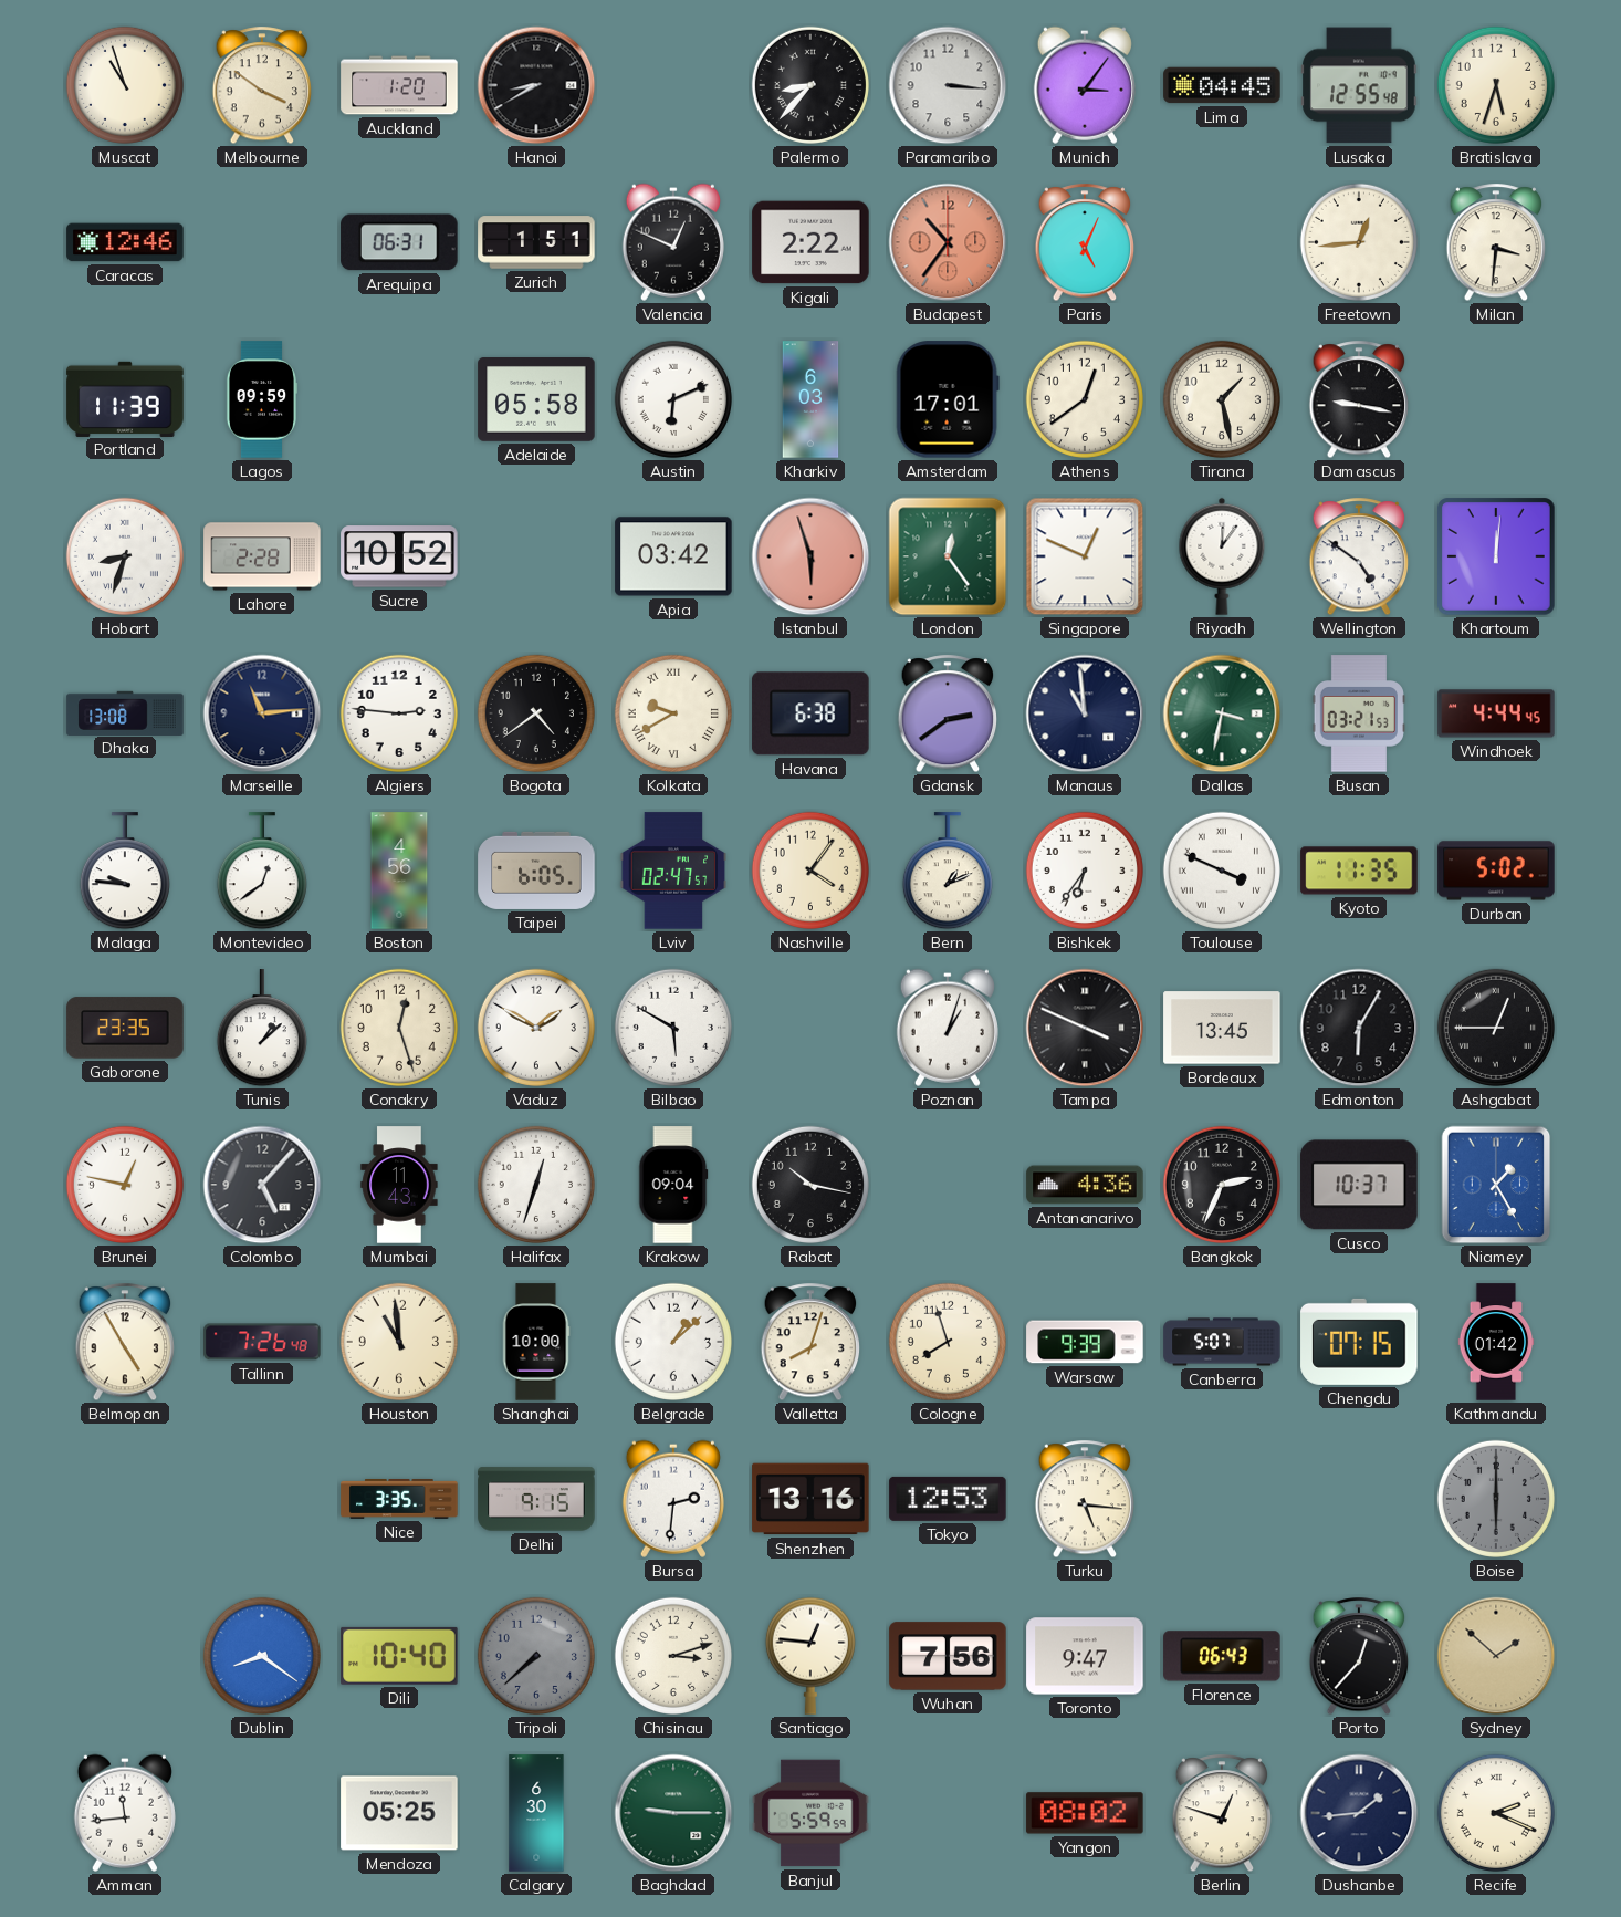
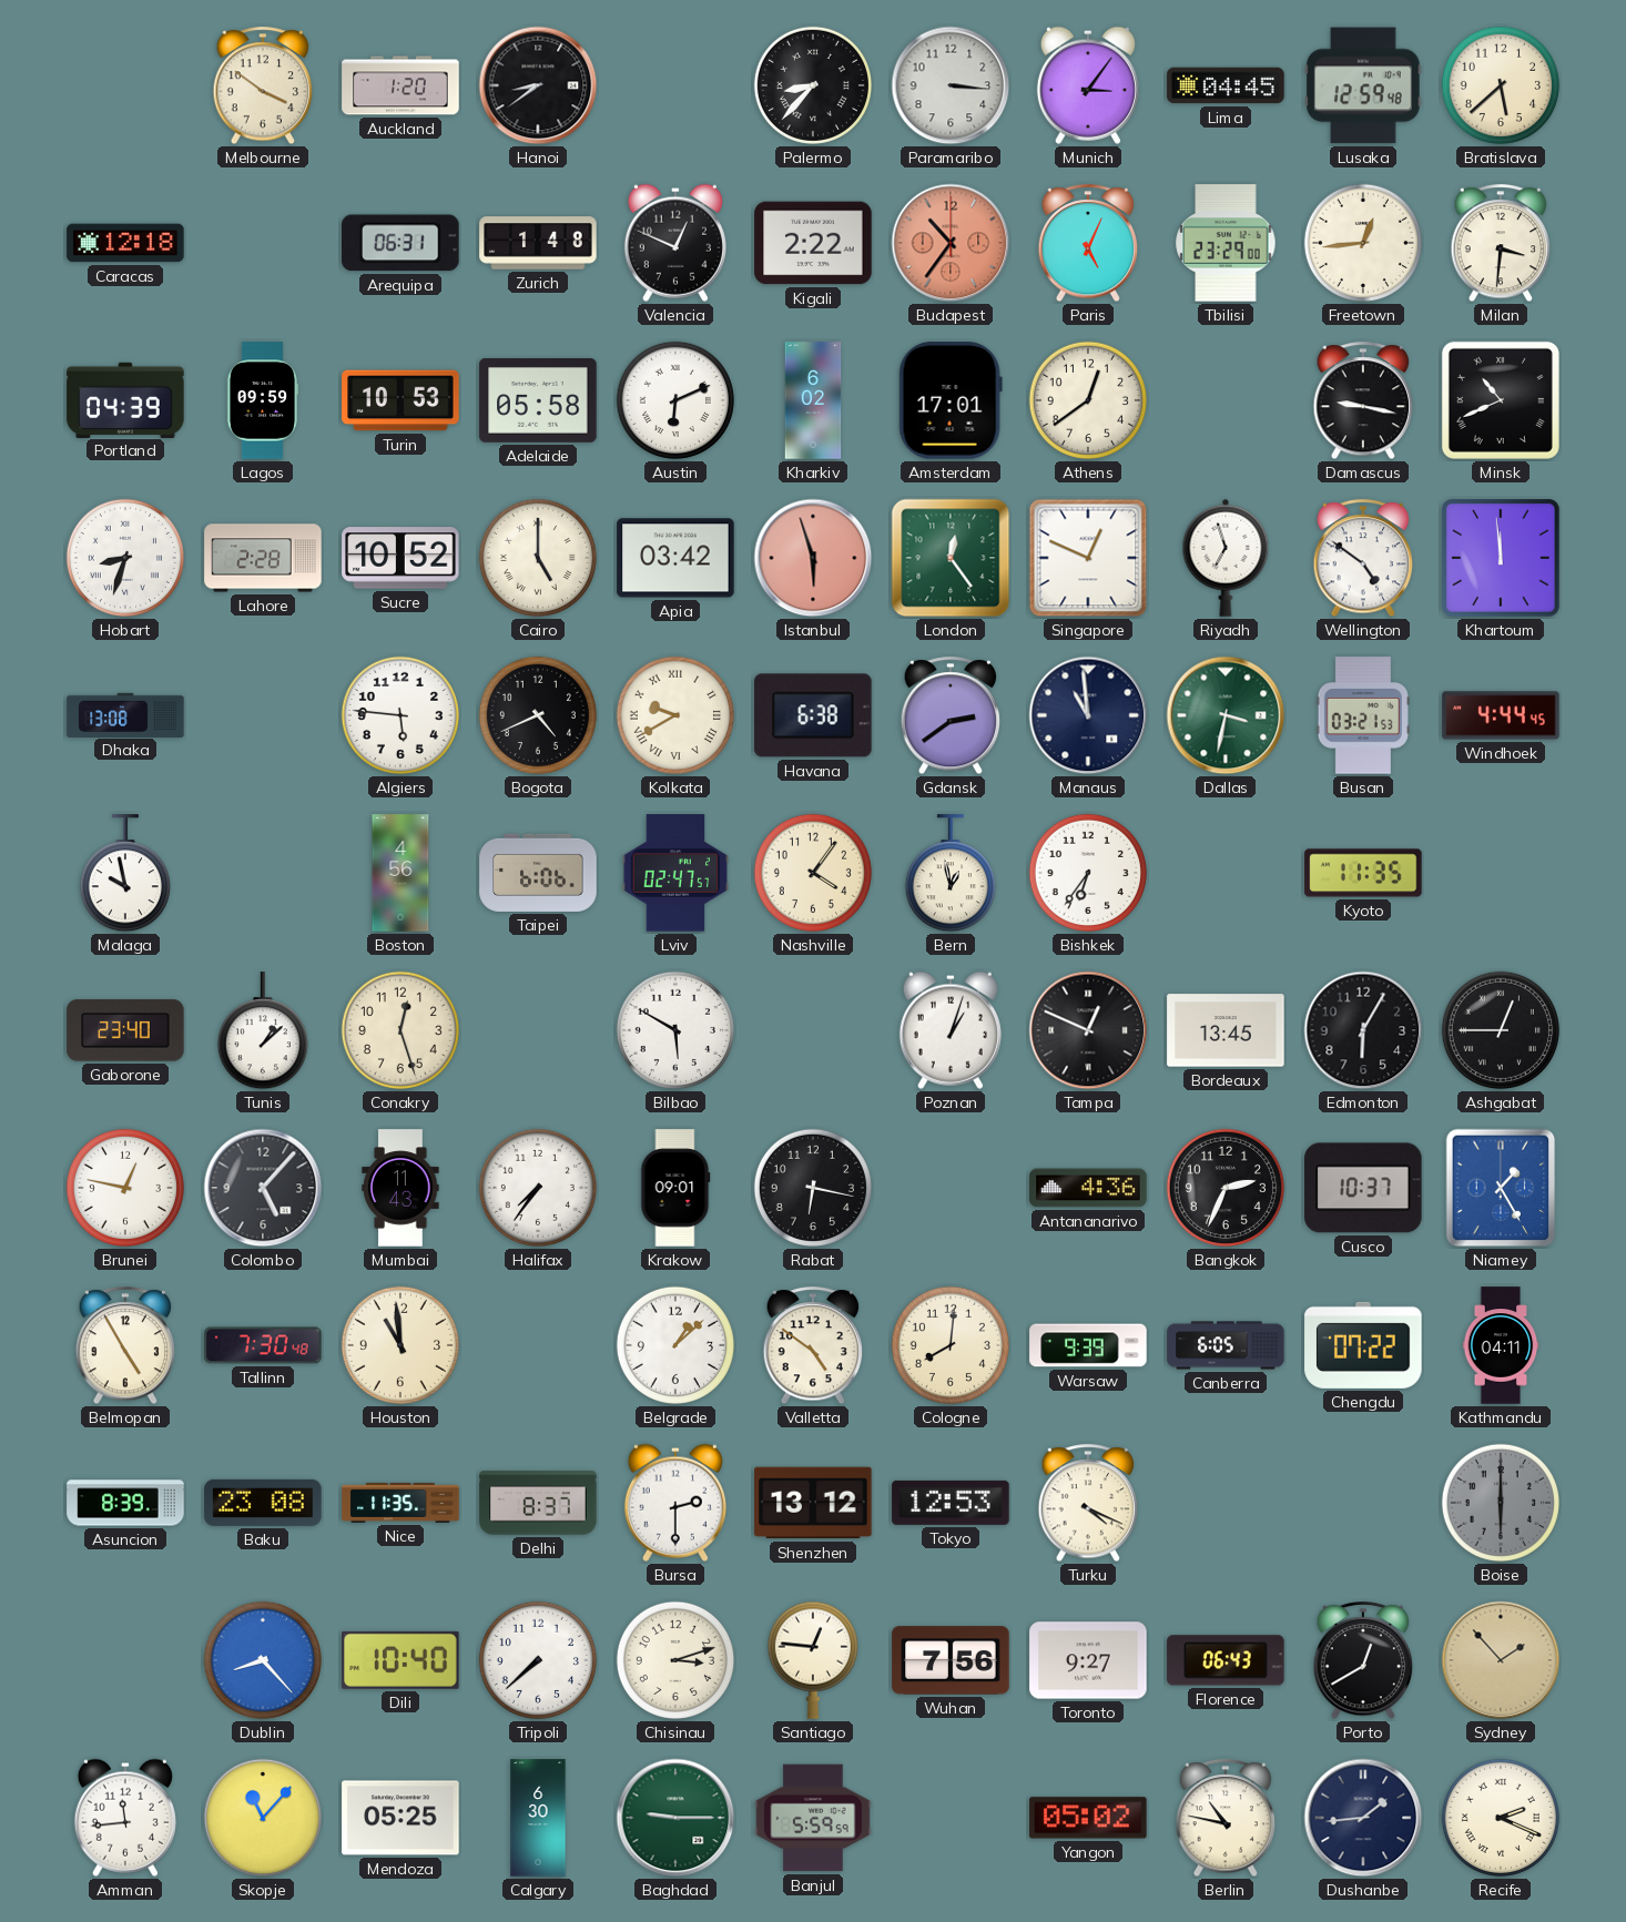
Muscat: 10:57 -> none
Hanoi: 8:40 -> 8:39
Lusaka: 12:55 -> 12:59
Bratislava: 5:33 -> 5:38
Caracas: 12:46 -> 12:18
Zurich: 1:51 -> 1:48
Tbilisi: none -> 23:29
Portland: 11:39 -> 04:39
Turin: none -> 10:53
Kharkiv: 6:03 -> 6:02
Tirana: 1:28 -> none
Minsk: none -> 10:41
Cairo: none -> 5:00
Riyadh: 12:06 -> 6:57
Khartoum: 12:01 -> 11:59
Marseille: 11:14 -> none
Algiers: 2:46 -> 5:46
Bogota: 4:39 -> 4:41
Malaga: 9:46 -> 9:58
Montevideo: 12:39 -> none
Taipei: 6:05 -> 6:06
Bern: 1:11 -> 12:58
Toulouse: 3:49 -> none
Durban: 5:02 -> none
Gaborone: 23:35 -> 23:40
Vaduz: 1:50 -> none
Tampa: 3:49 -> 12:49
Halifax: 12:33 -> 7:36
Krakow: 09:04 -> 09:01
Rabat: 10:17 -> 6:17
Tallinn: 7:26 -> 7:30
Shanghai: 10:00 -> none
Valletta: 8:03 -> 4:51
Cologne: 7:57 -> 8:01
Canberra: 5:07 -> 6:05
Chengdu: 07:15 -> 07:22
Kathmandu: 01:42 -> 04:11
Asuncion: none -> 8:39
Baku: none -> 23:08
Nice: 3:35 -> 11:35
Delhi: 9:15 -> 8:37
Bursa: 2:31 -> 2:30
Shenzhen: 13:16 -> 13:12
Turku: 5:16 -> 4:19
Dublin: 8:21 -> 8:23
Tripoli dial: grey -> white
Toronto: 9:47 -> 9:27
Porto: 12:37 -> 12:40
Sydney: 1:52 -> 1:53
Skopje: none -> 11:07
Yangon: 08:02 -> 05:02
Berlin: 12:48 -> 10:47
